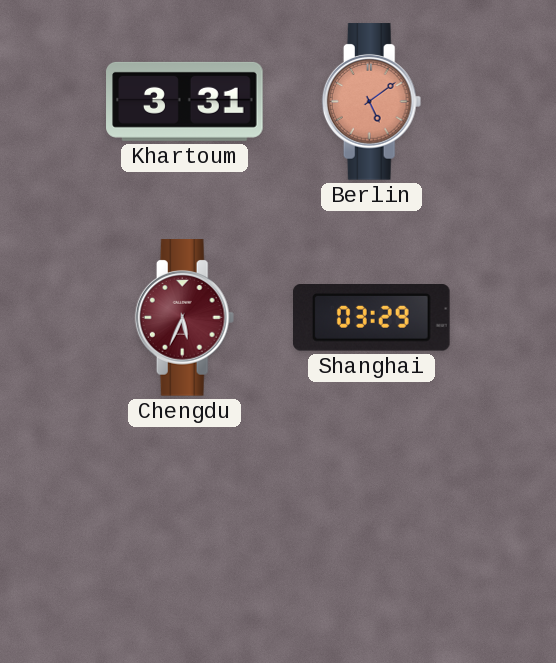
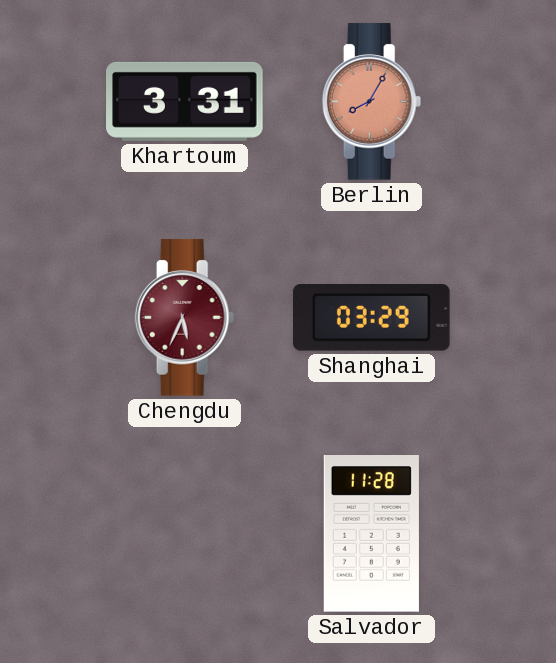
Berlin: 5:09 -> 8:05
Salvador: none -> 11:28
